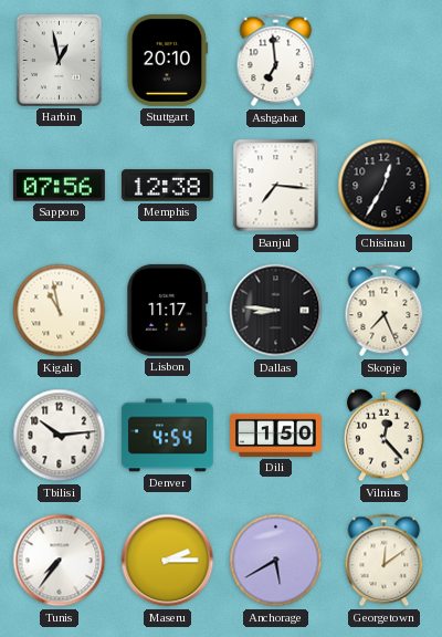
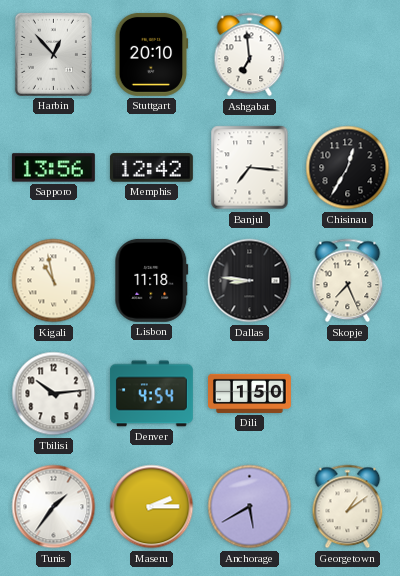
Harbin: 12:58 -> 12:53
Sapporo: 07:56 -> 13:56
Memphis: 12:38 -> 12:42
Lisbon: 11:17 -> 11:18
Vilnius: 12:23 -> none
Tunis: 7:36 -> 1:36
Georgetown: 12:09 -> 1:09
